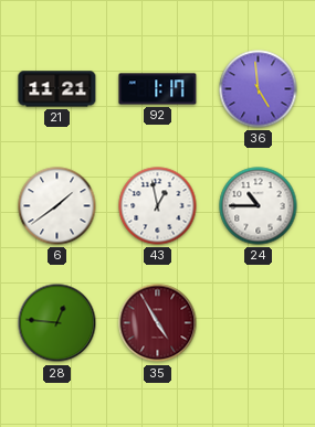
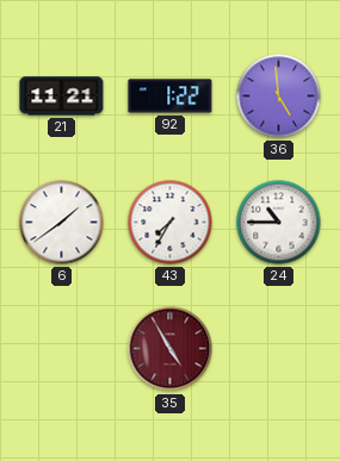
92: 1:17 -> 1:22
43: 12:58 -> 7:35
28: 12:46 -> none
